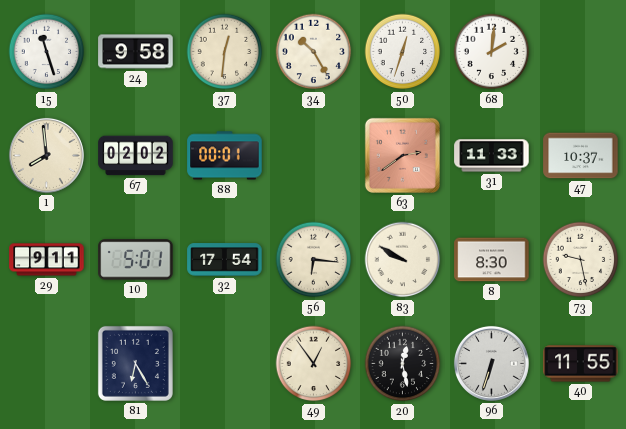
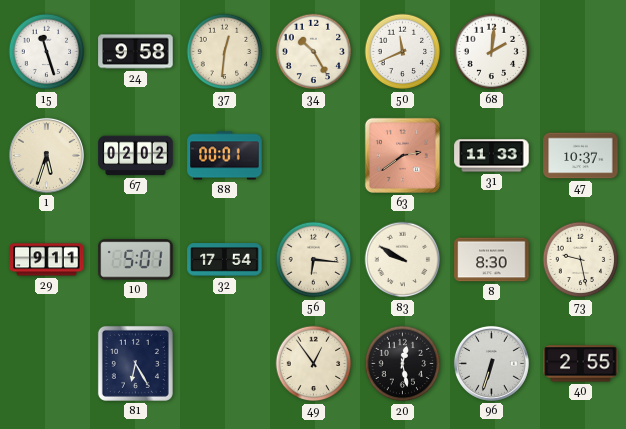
50: 12:33 -> 11:41
1: 7:59 -> 5:33
40: 11:55 -> 2:55
